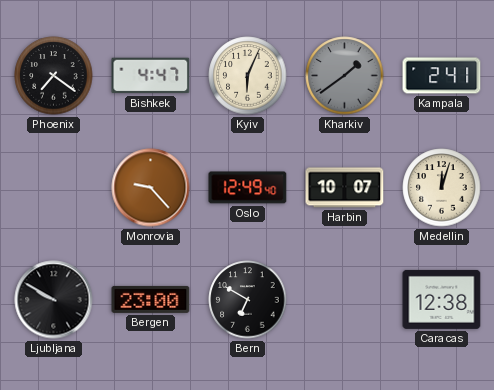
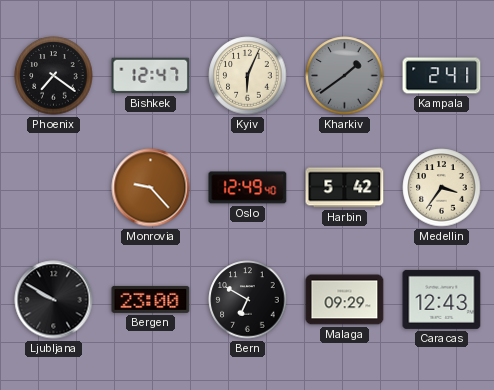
Bishkek: 4:47 -> 12:47
Harbin: 10:07 -> 5:42
Medellin: 12:03 -> 3:36
Malaga: none -> 09:29
Caracas: 12:38 -> 12:43
